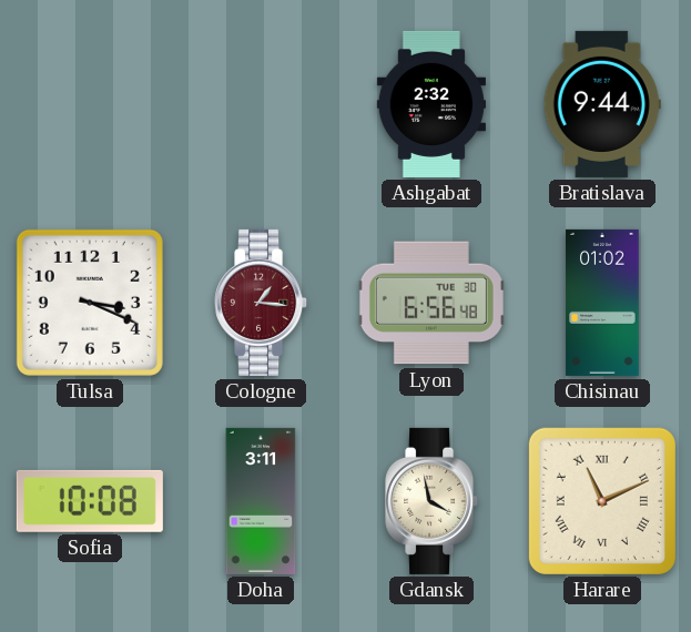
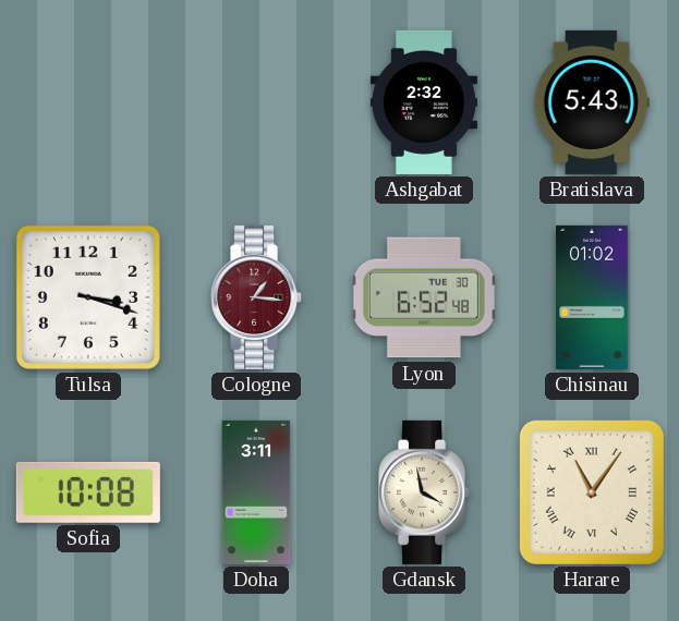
Bratislava: 9:44 -> 5:43
Tulsa: 3:19 -> 3:18
Lyon: 6:56 -> 6:52
Harare: 11:11 -> 11:06
